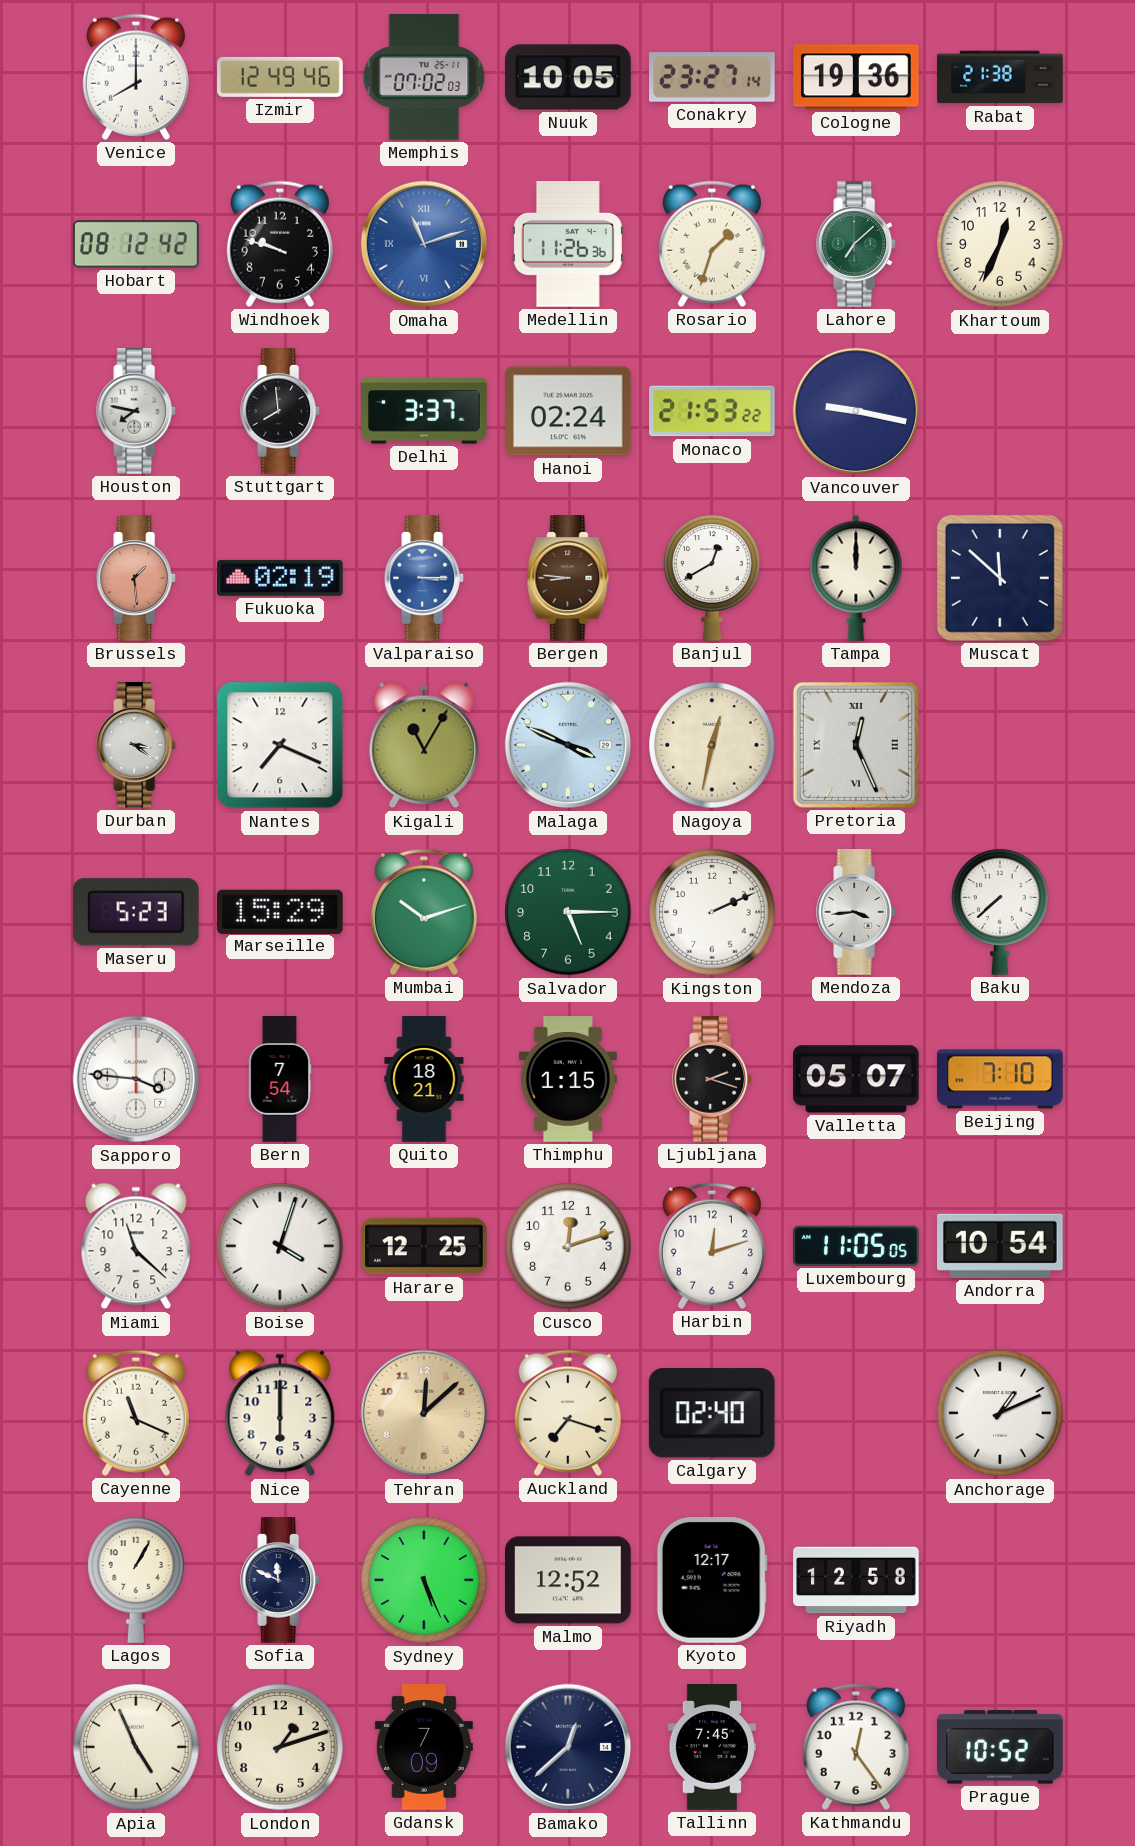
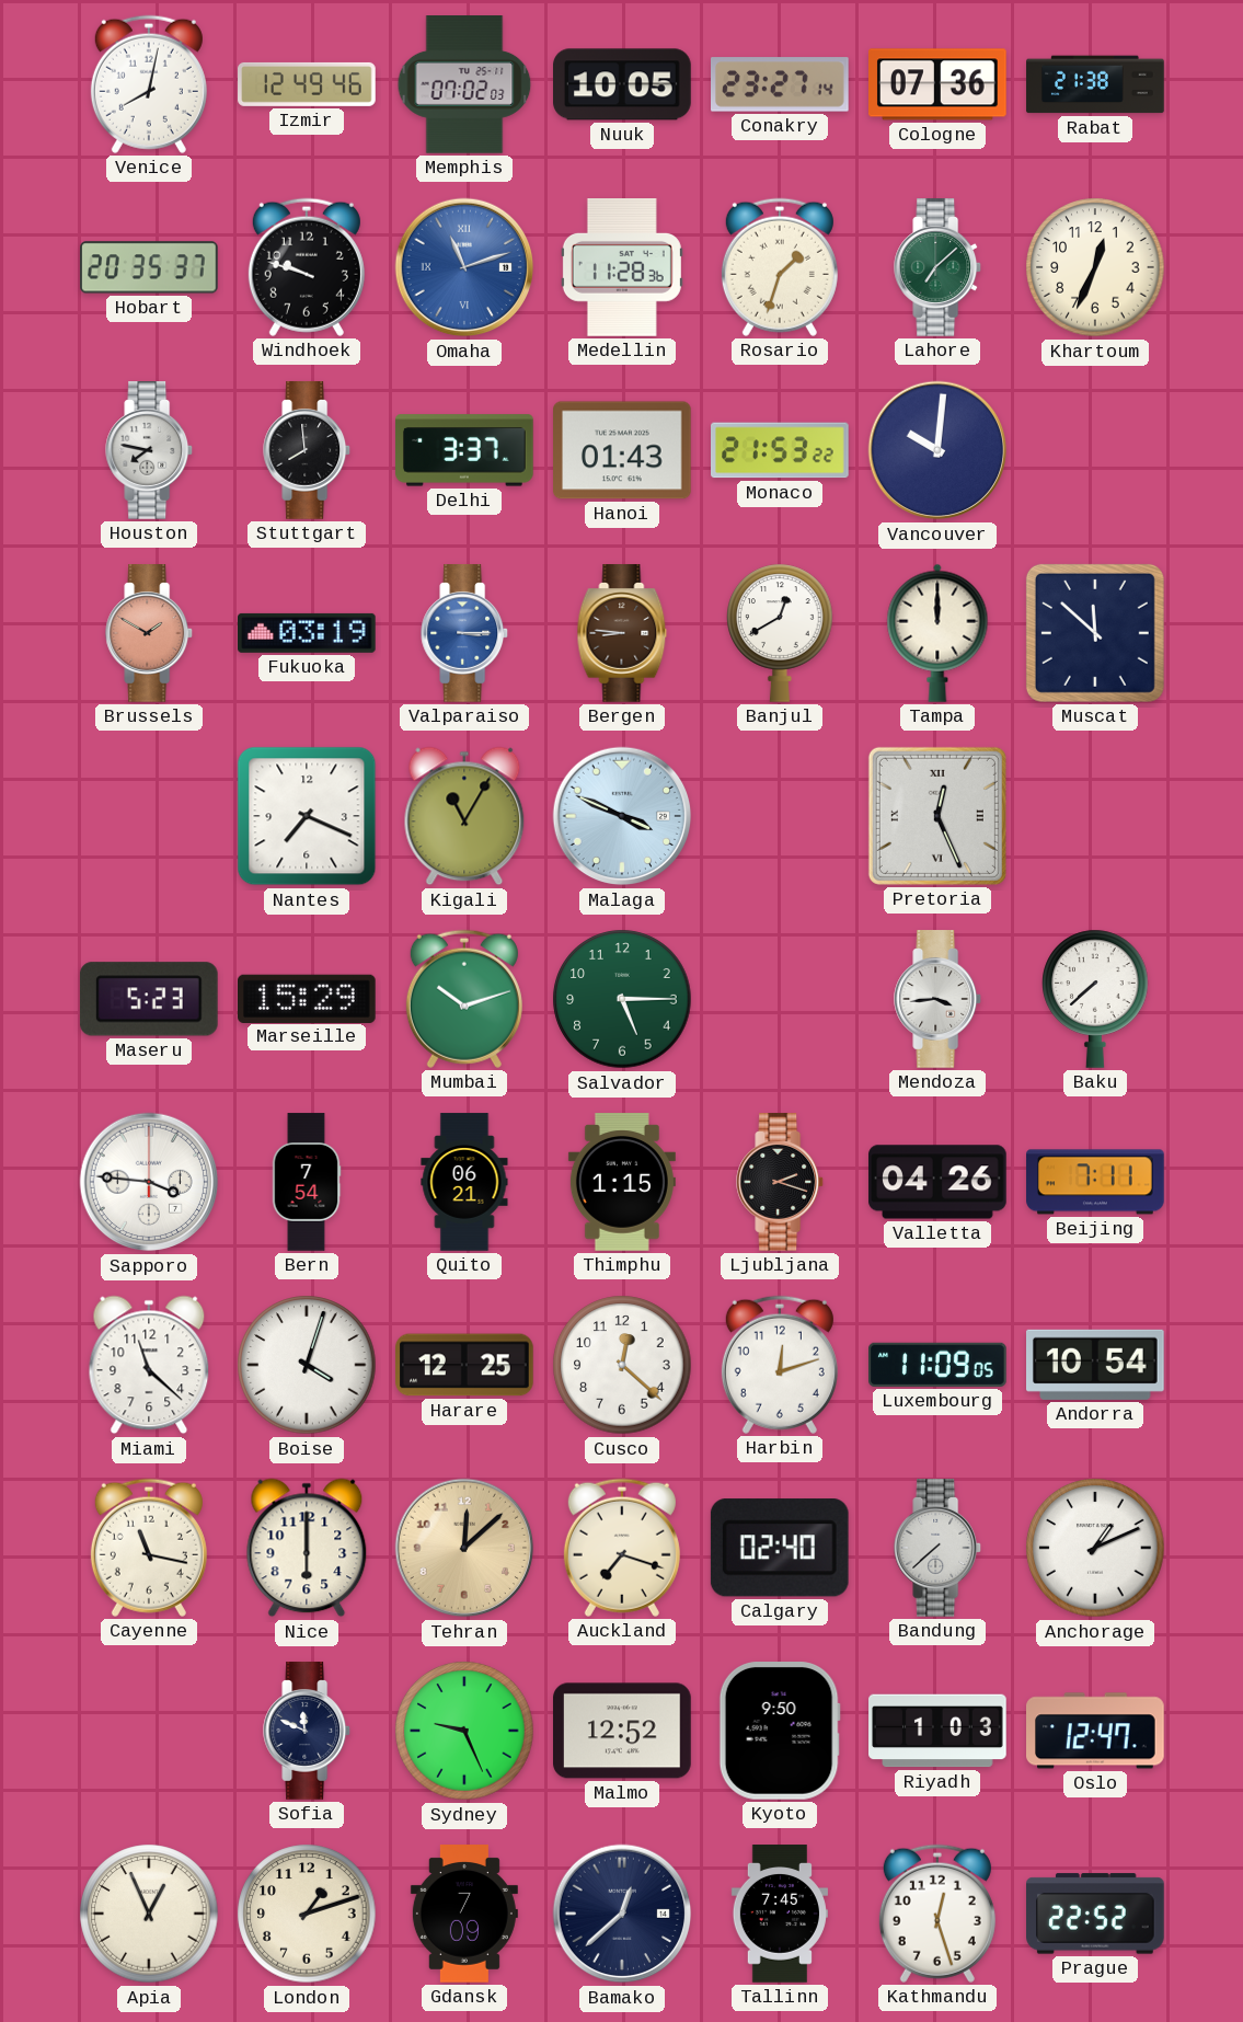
Venice: 8:00 -> 8:02
Cologne: 19:36 -> 07:36
Hobart: 08:12 -> 20:35
Medellin: 11:26 -> 11:28
Hanoi: 02:24 -> 01:43
Vancouver: 9:17 -> 10:01
Brussels: 1:29 -> 1:50
Fukuoka: 02:19 -> 03:19
Durban: 3:21 -> none
Nagoya: 12:32 -> none
Kingston: 2:11 -> none
Quito: 18:21 -> 06:21
Valletta: 05:07 -> 04:26
Beijing: 7:10 -> 7:11
Cusco: 12:12 -> 12:22
Luxembourg: 11:05 -> 11:09
Cayenne: 11:19 -> 11:17
Bandung: none -> 7:38
Lagos: 1:05 -> none
Sydney: 5:26 -> 9:26
Kyoto: 12:17 -> 9:50
Riyadh: 12:58 -> 1:03
Oslo: none -> 12:47
Apia: 4:56 -> 12:56
Kathmandu: 12:24 -> 12:27
Prague: 10:52 -> 22:52
